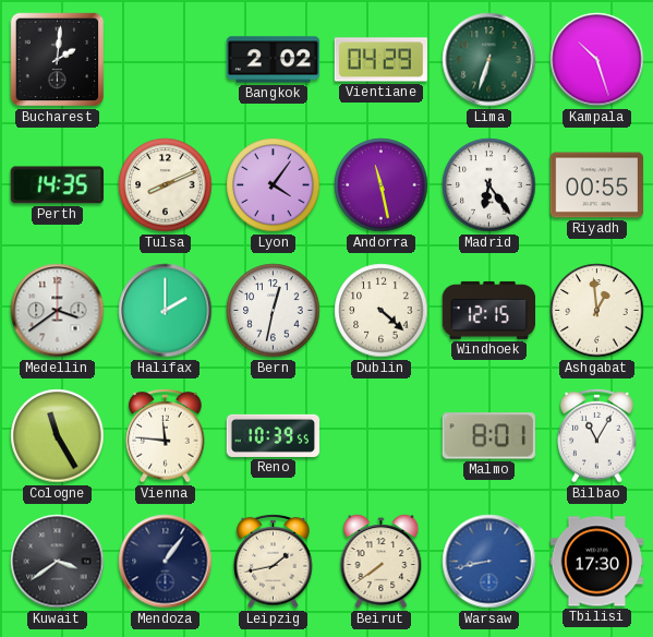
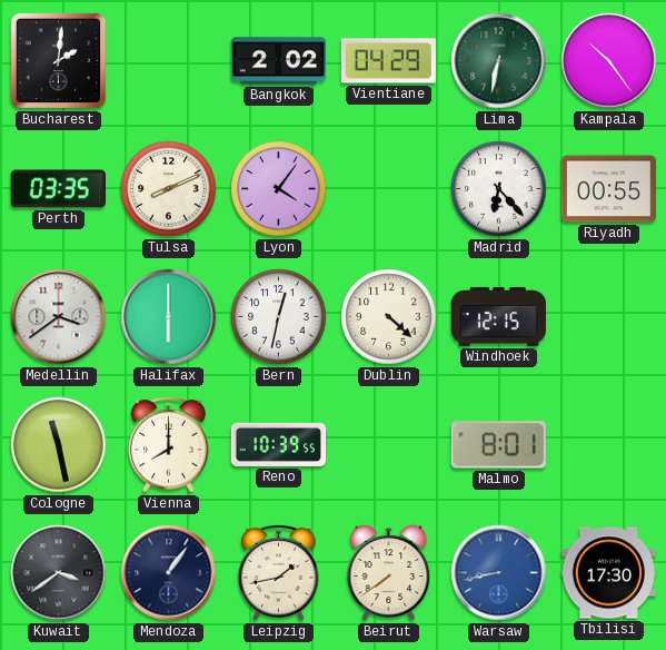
Lima: 6:33 -> 6:32
Kampala: 10:27 -> 10:24
Perth: 14:35 -> 03:35
Andorra: 11:28 -> none
Madrid: 6:24 -> 6:23
Halifax: 2:00 -> 6:00
Ashgabat: 12:59 -> none
Cologne: 11:25 -> 11:28
Vienna: 11:46 -> 8:00
Bilbao: 11:05 -> none
